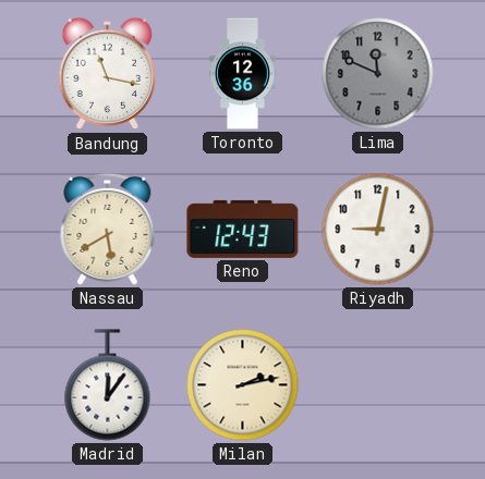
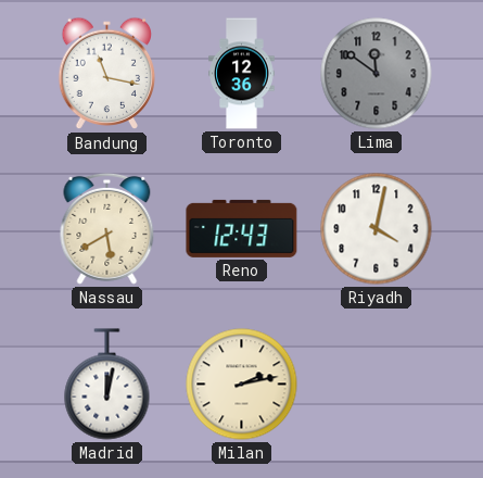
Lima: 11:49 -> 11:51
Riyadh: 9:02 -> 4:02
Madrid: 12:06 -> 12:02
